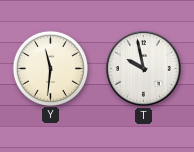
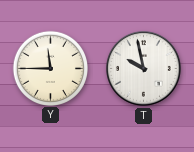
Y: 11:31 -> 11:45
